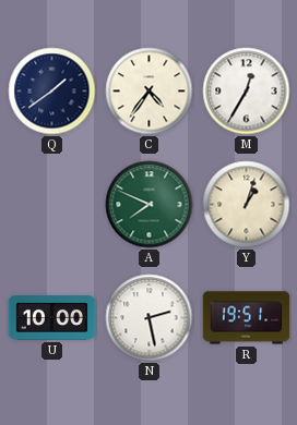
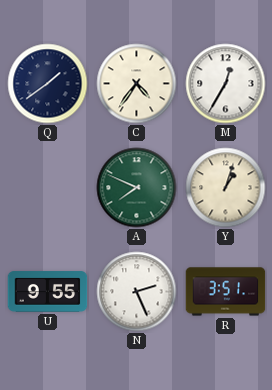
U: 10:00 -> 9:55
N: 2:28 -> 2:26
R: 19:51 -> 3:51
